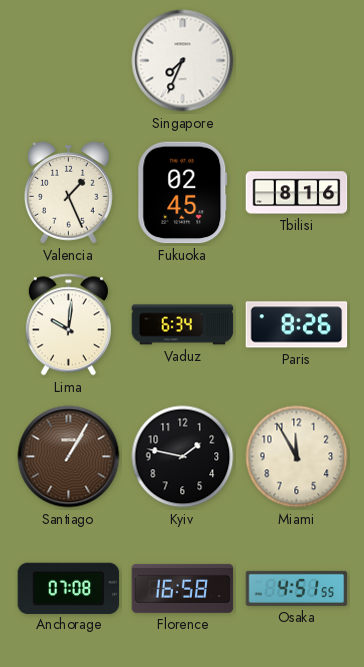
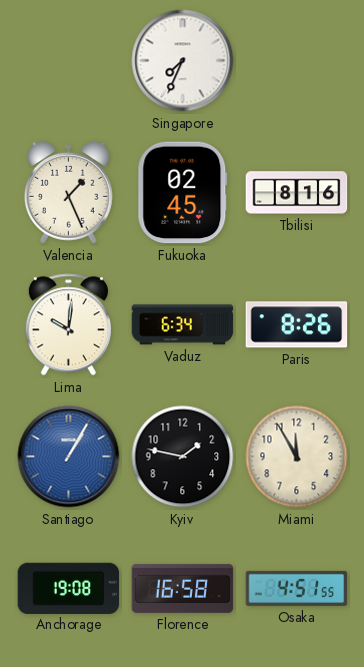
Santiago dial: brown -> blue
Anchorage: 07:08 -> 19:08
